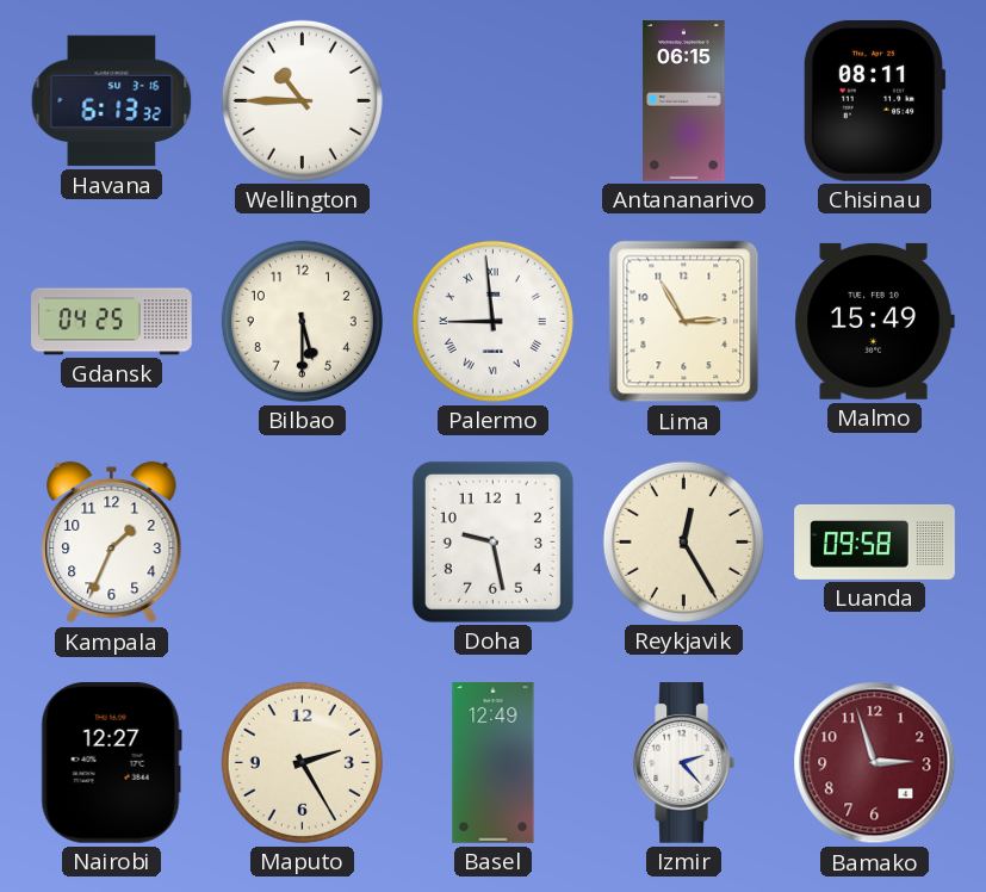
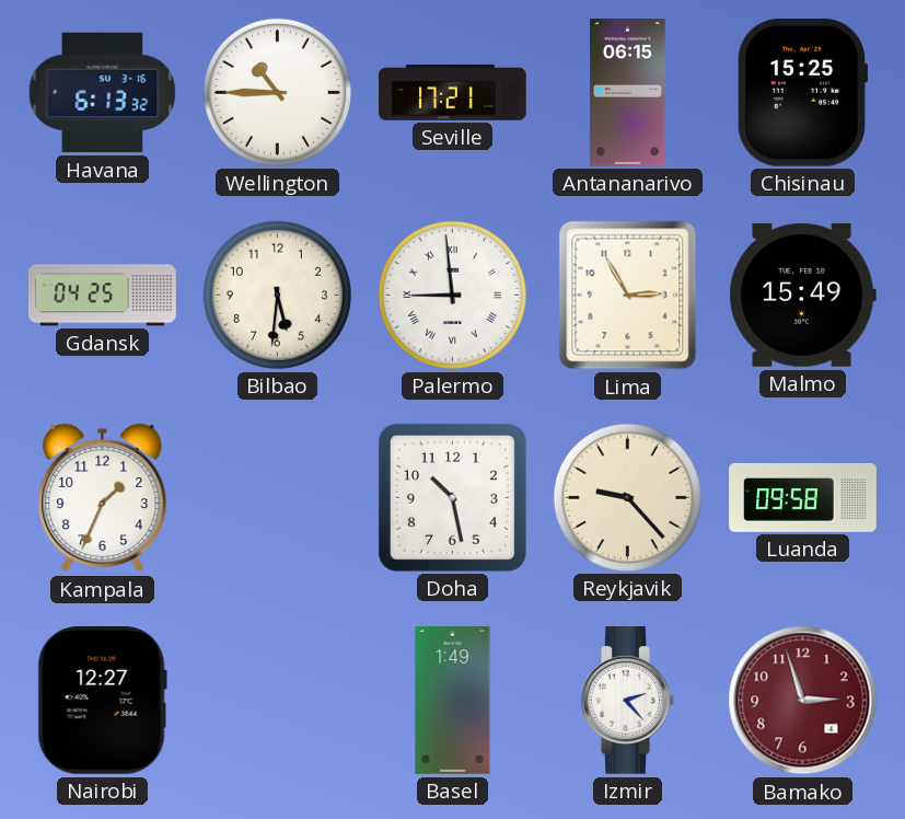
Seville: none -> 17:21
Chisinau: 08:11 -> 15:25
Bilbao: 5:30 -> 5:31
Doha: 9:28 -> 10:28
Reykjavik: 12:25 -> 9:23
Maputo: 2:25 -> none
Basel: 12:49 -> 1:49
